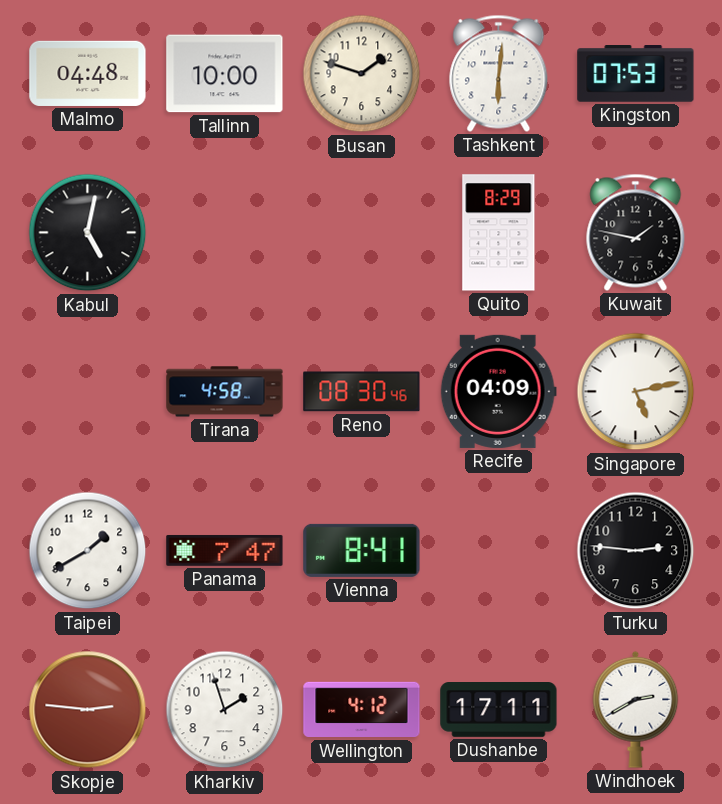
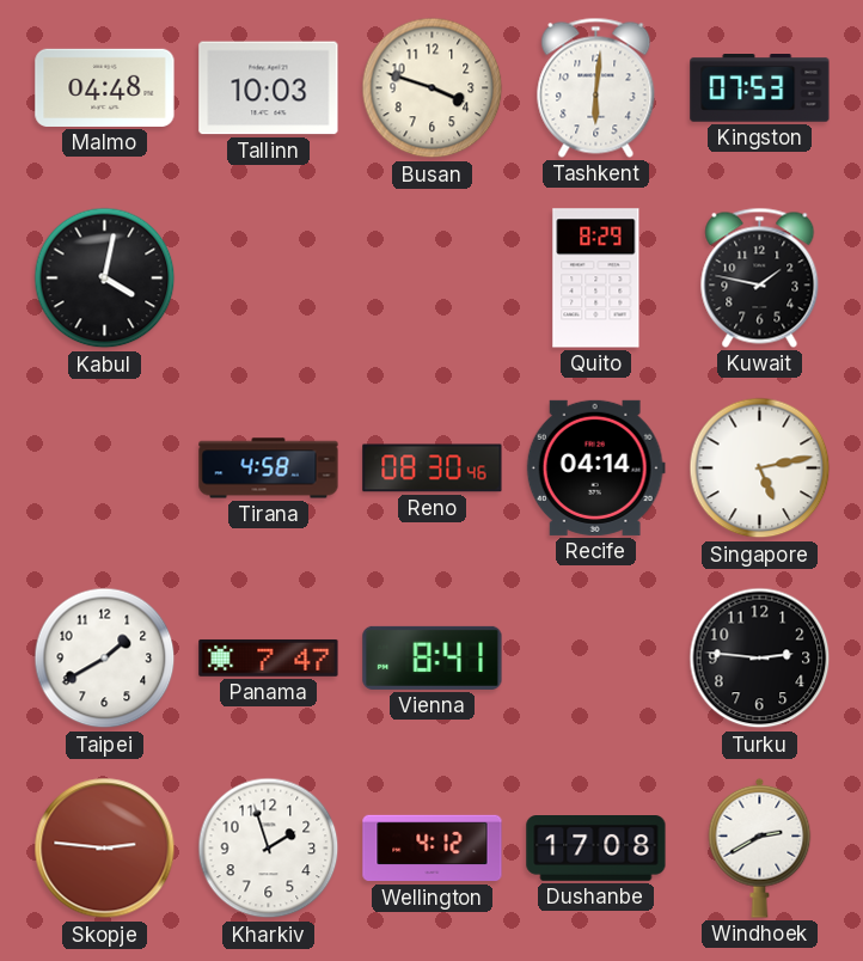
Tallinn: 10:00 -> 10:03
Busan: 1:48 -> 3:48
Kabul: 5:02 -> 4:02
Recife: 04:09 -> 04:14
Dushanbe: 17:11 -> 17:08
